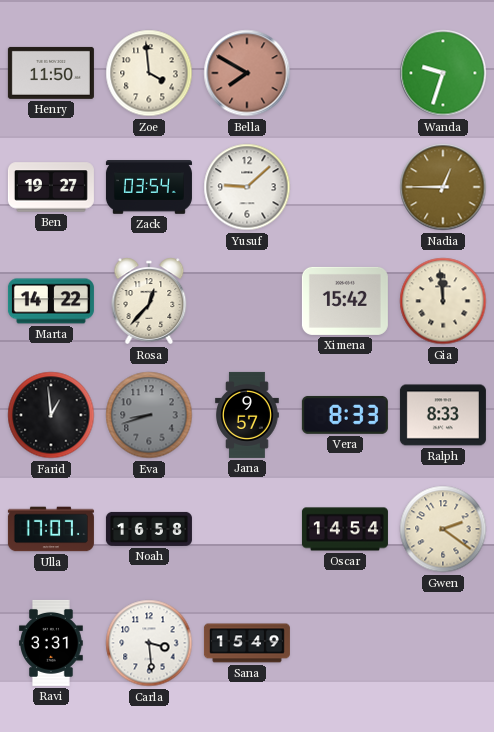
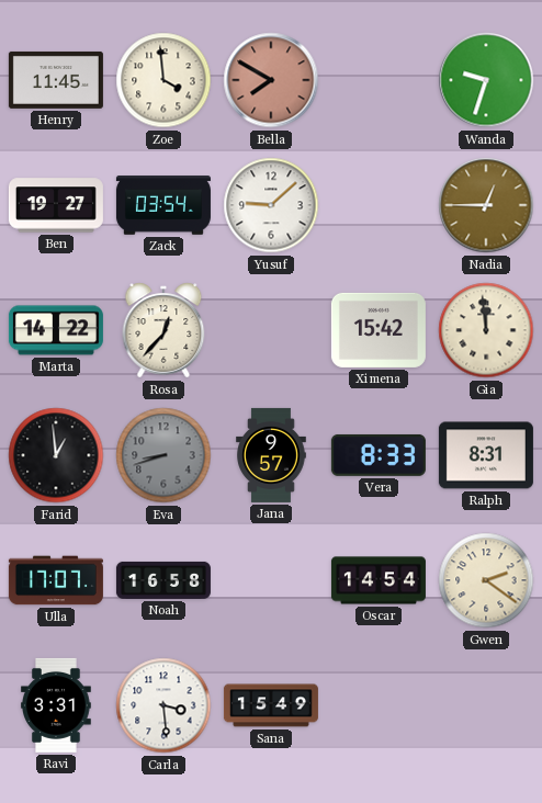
Henry: 11:50 -> 11:45
Ralph: 8:33 -> 8:31
